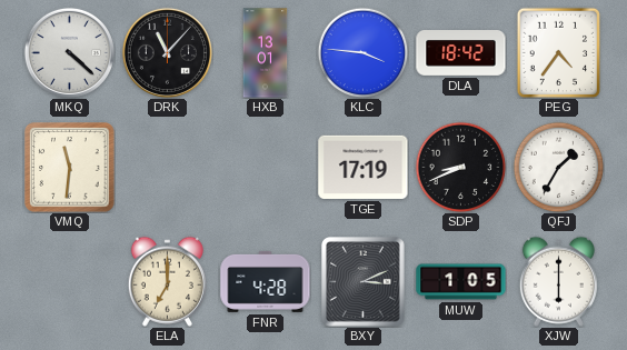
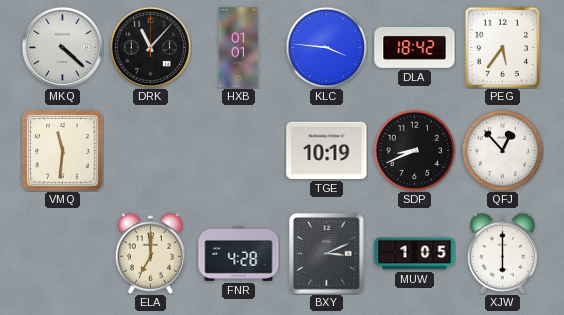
HXB: 13:01 -> 01:01
PEG: 4:36 -> 5:36
TGE: 17:19 -> 10:19
QFJ: 1:35 -> 12:53
